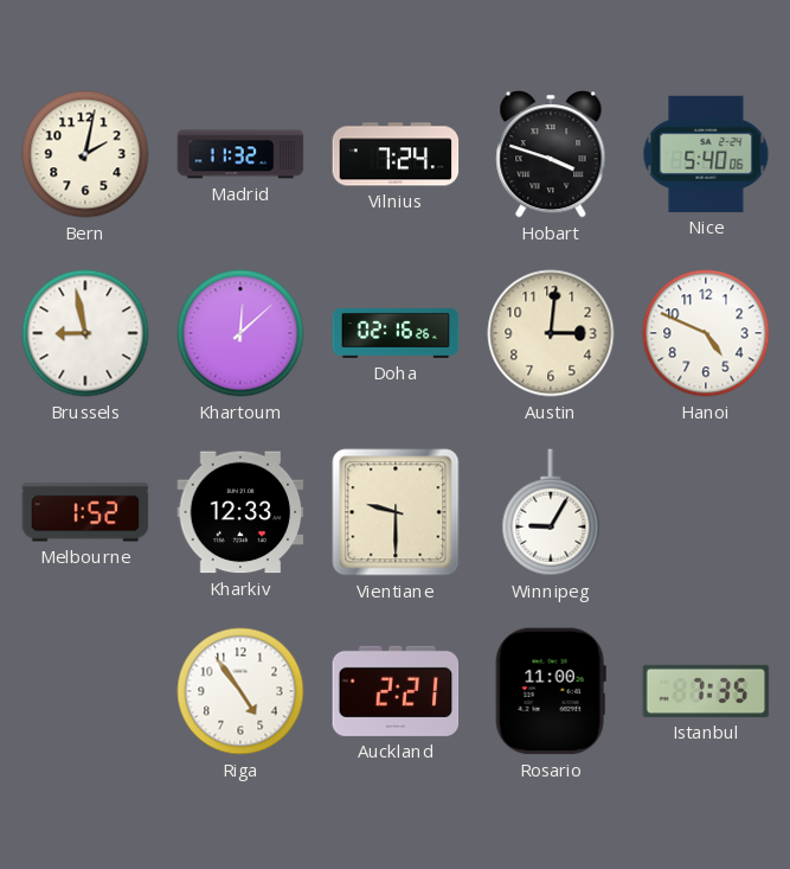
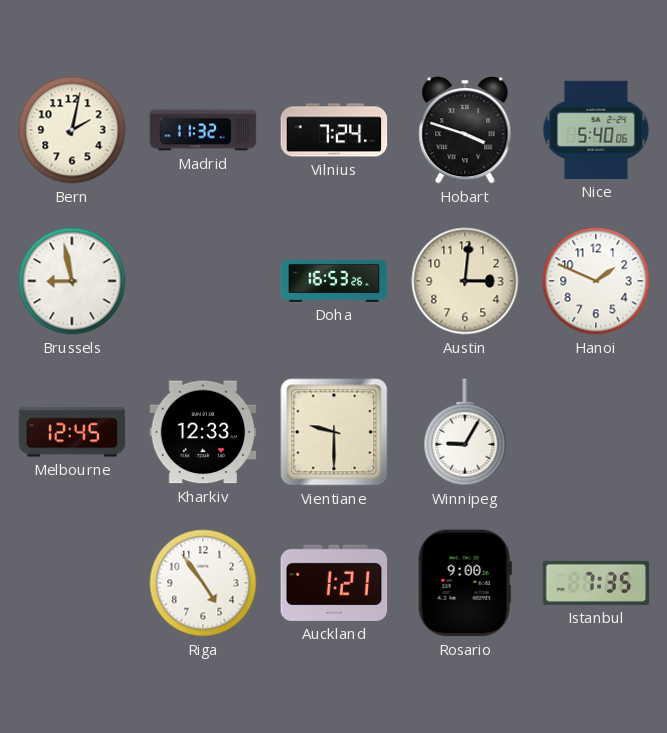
Khartoum: 12:08 -> none
Doha: 02:16 -> 16:53
Hanoi: 4:49 -> 1:49
Melbourne: 1:52 -> 12:45
Auckland: 2:21 -> 1:21
Rosario: 11:00 -> 9:00
